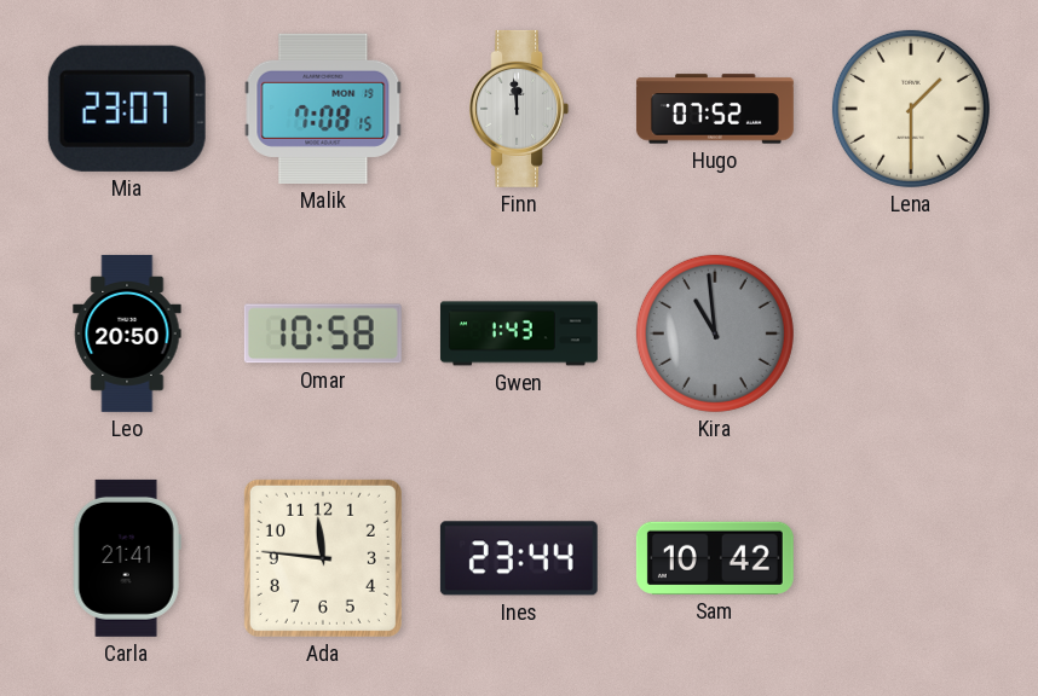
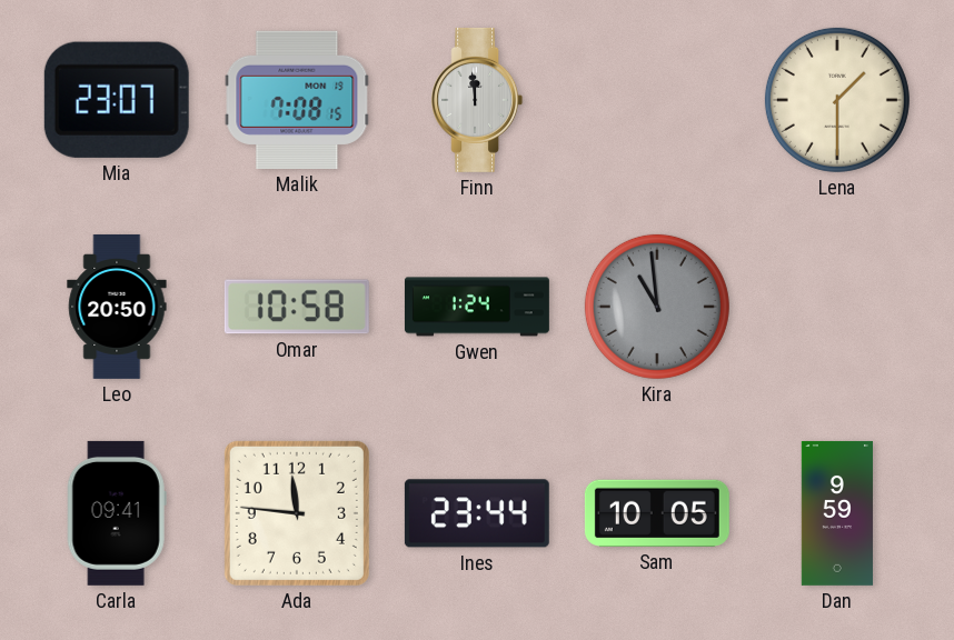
Hugo: 07:52 -> none
Gwen: 1:43 -> 1:24
Carla: 21:41 -> 09:41
Sam: 10:42 -> 10:05
Dan: none -> 9:59
